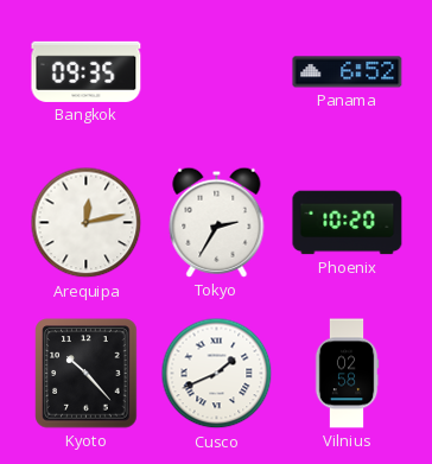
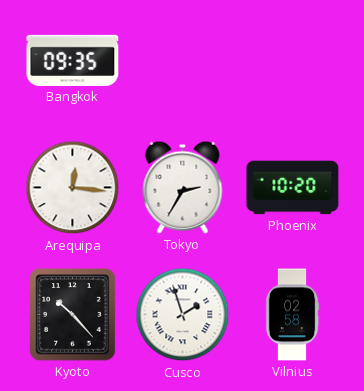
Panama: 6:52 -> none
Arequipa: 12:13 -> 12:16
Cusco: 1:41 -> 1:57
